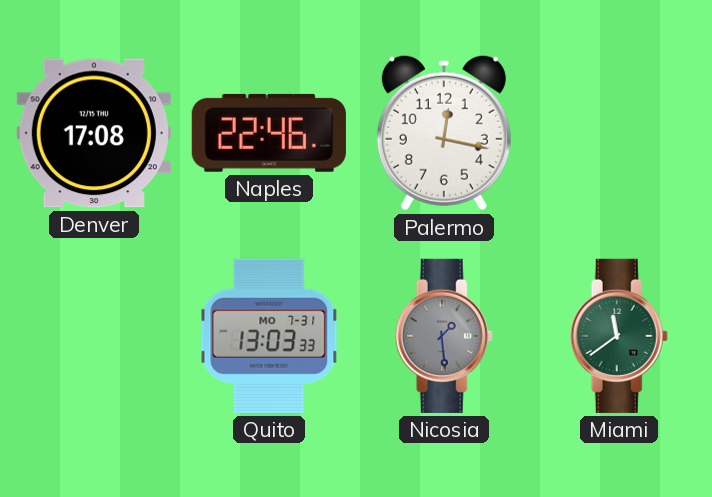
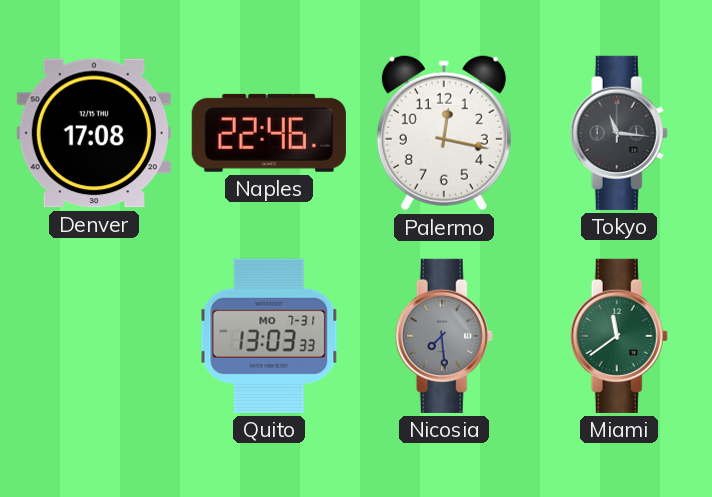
Tokyo: none -> 11:16
Nicosia: 1:29 -> 7:29
